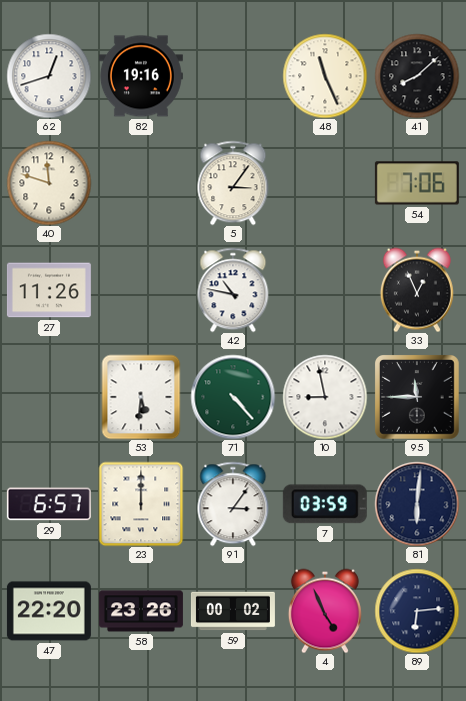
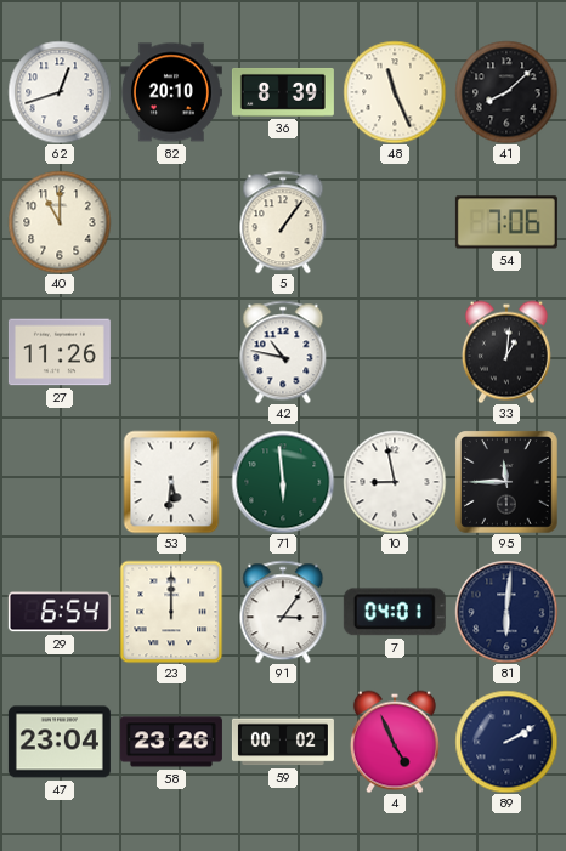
82: 19:16 -> 20:10
36: none -> 8:39
40: 11:48 -> 11:00
5: 3:06 -> 1:06
33: 12:56 -> 1:01
71: 4:23 -> 5:59
29: 6:57 -> 6:54
7: 03:59 -> 04:01
47: 22:20 -> 23:04
89: 6:14 -> 2:10
